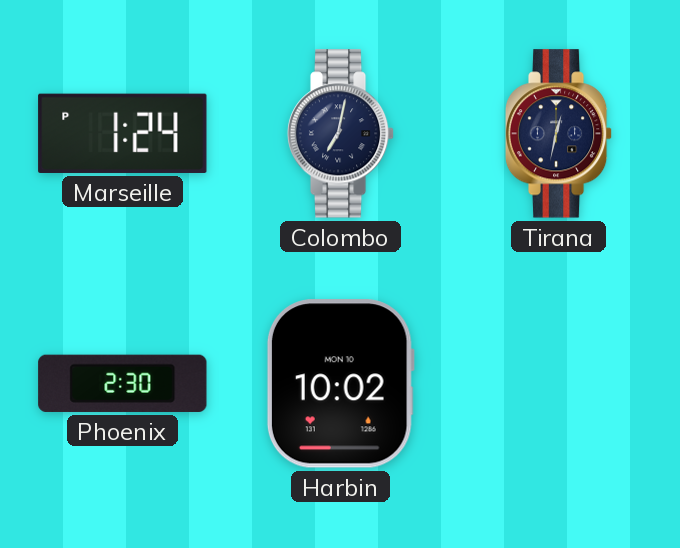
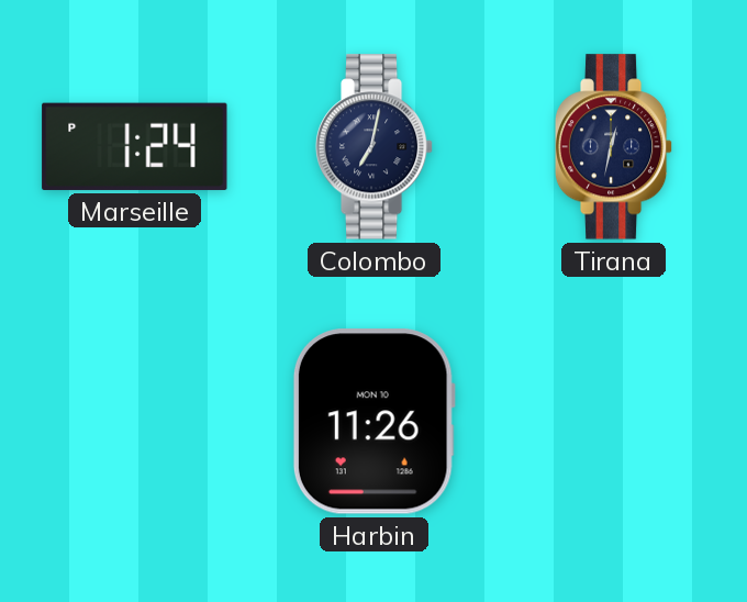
Phoenix: 2:30 -> none
Harbin: 10:02 -> 11:26
